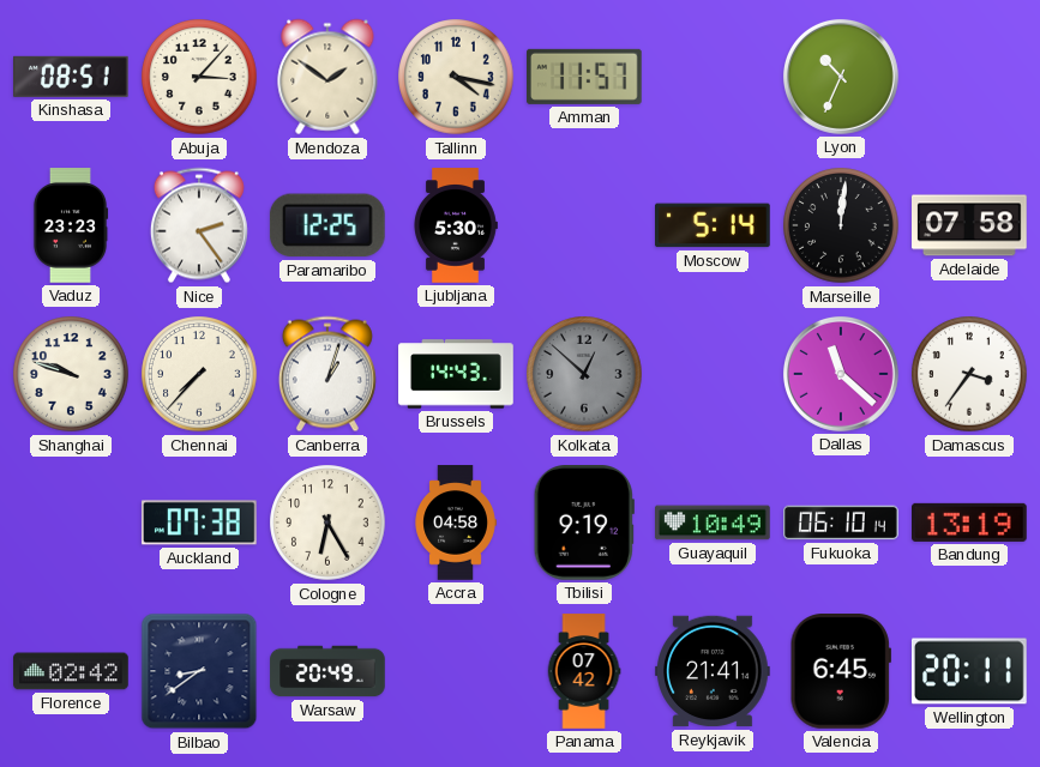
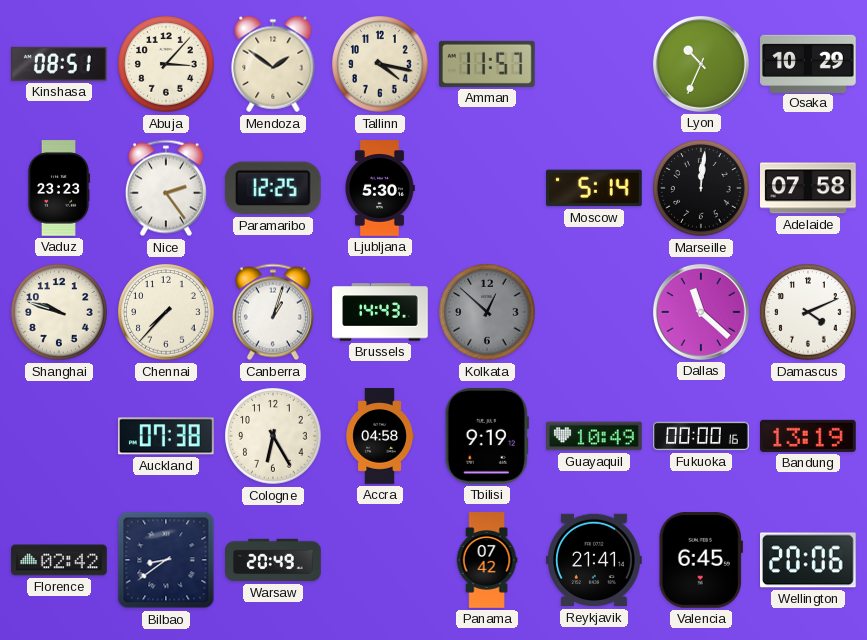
Osaka: none -> 10:29
Damascus: 3:36 -> 4:11
Fukuoka: 06:10 -> 00:00
Wellington: 20:11 -> 20:06
